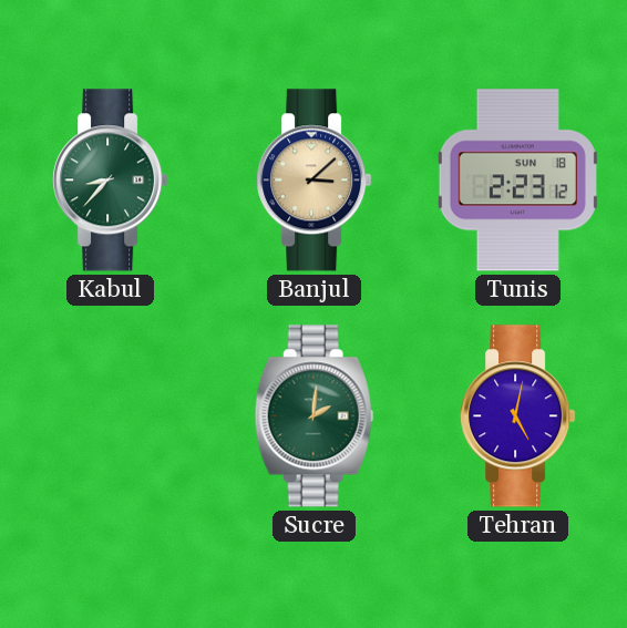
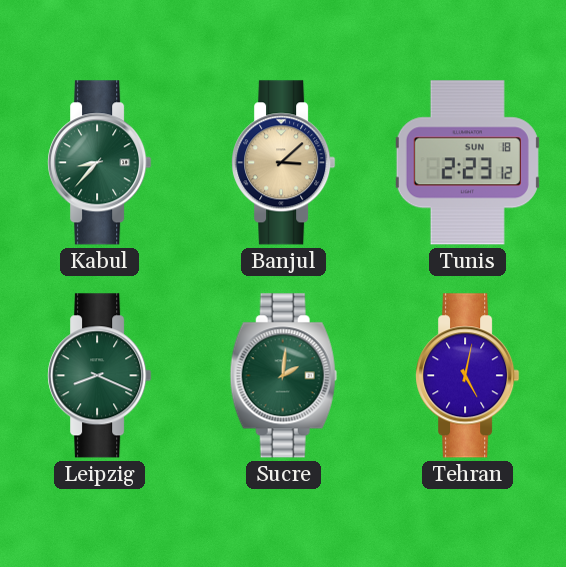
Leipzig: none -> 8:19
